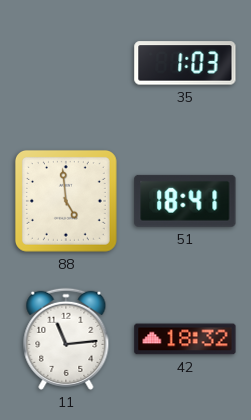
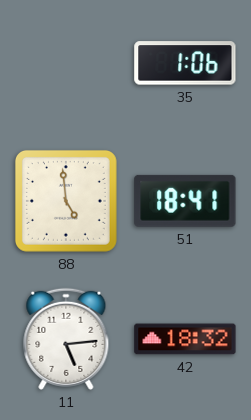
35: 1:03 -> 1:06
11: 11:14 -> 5:14
